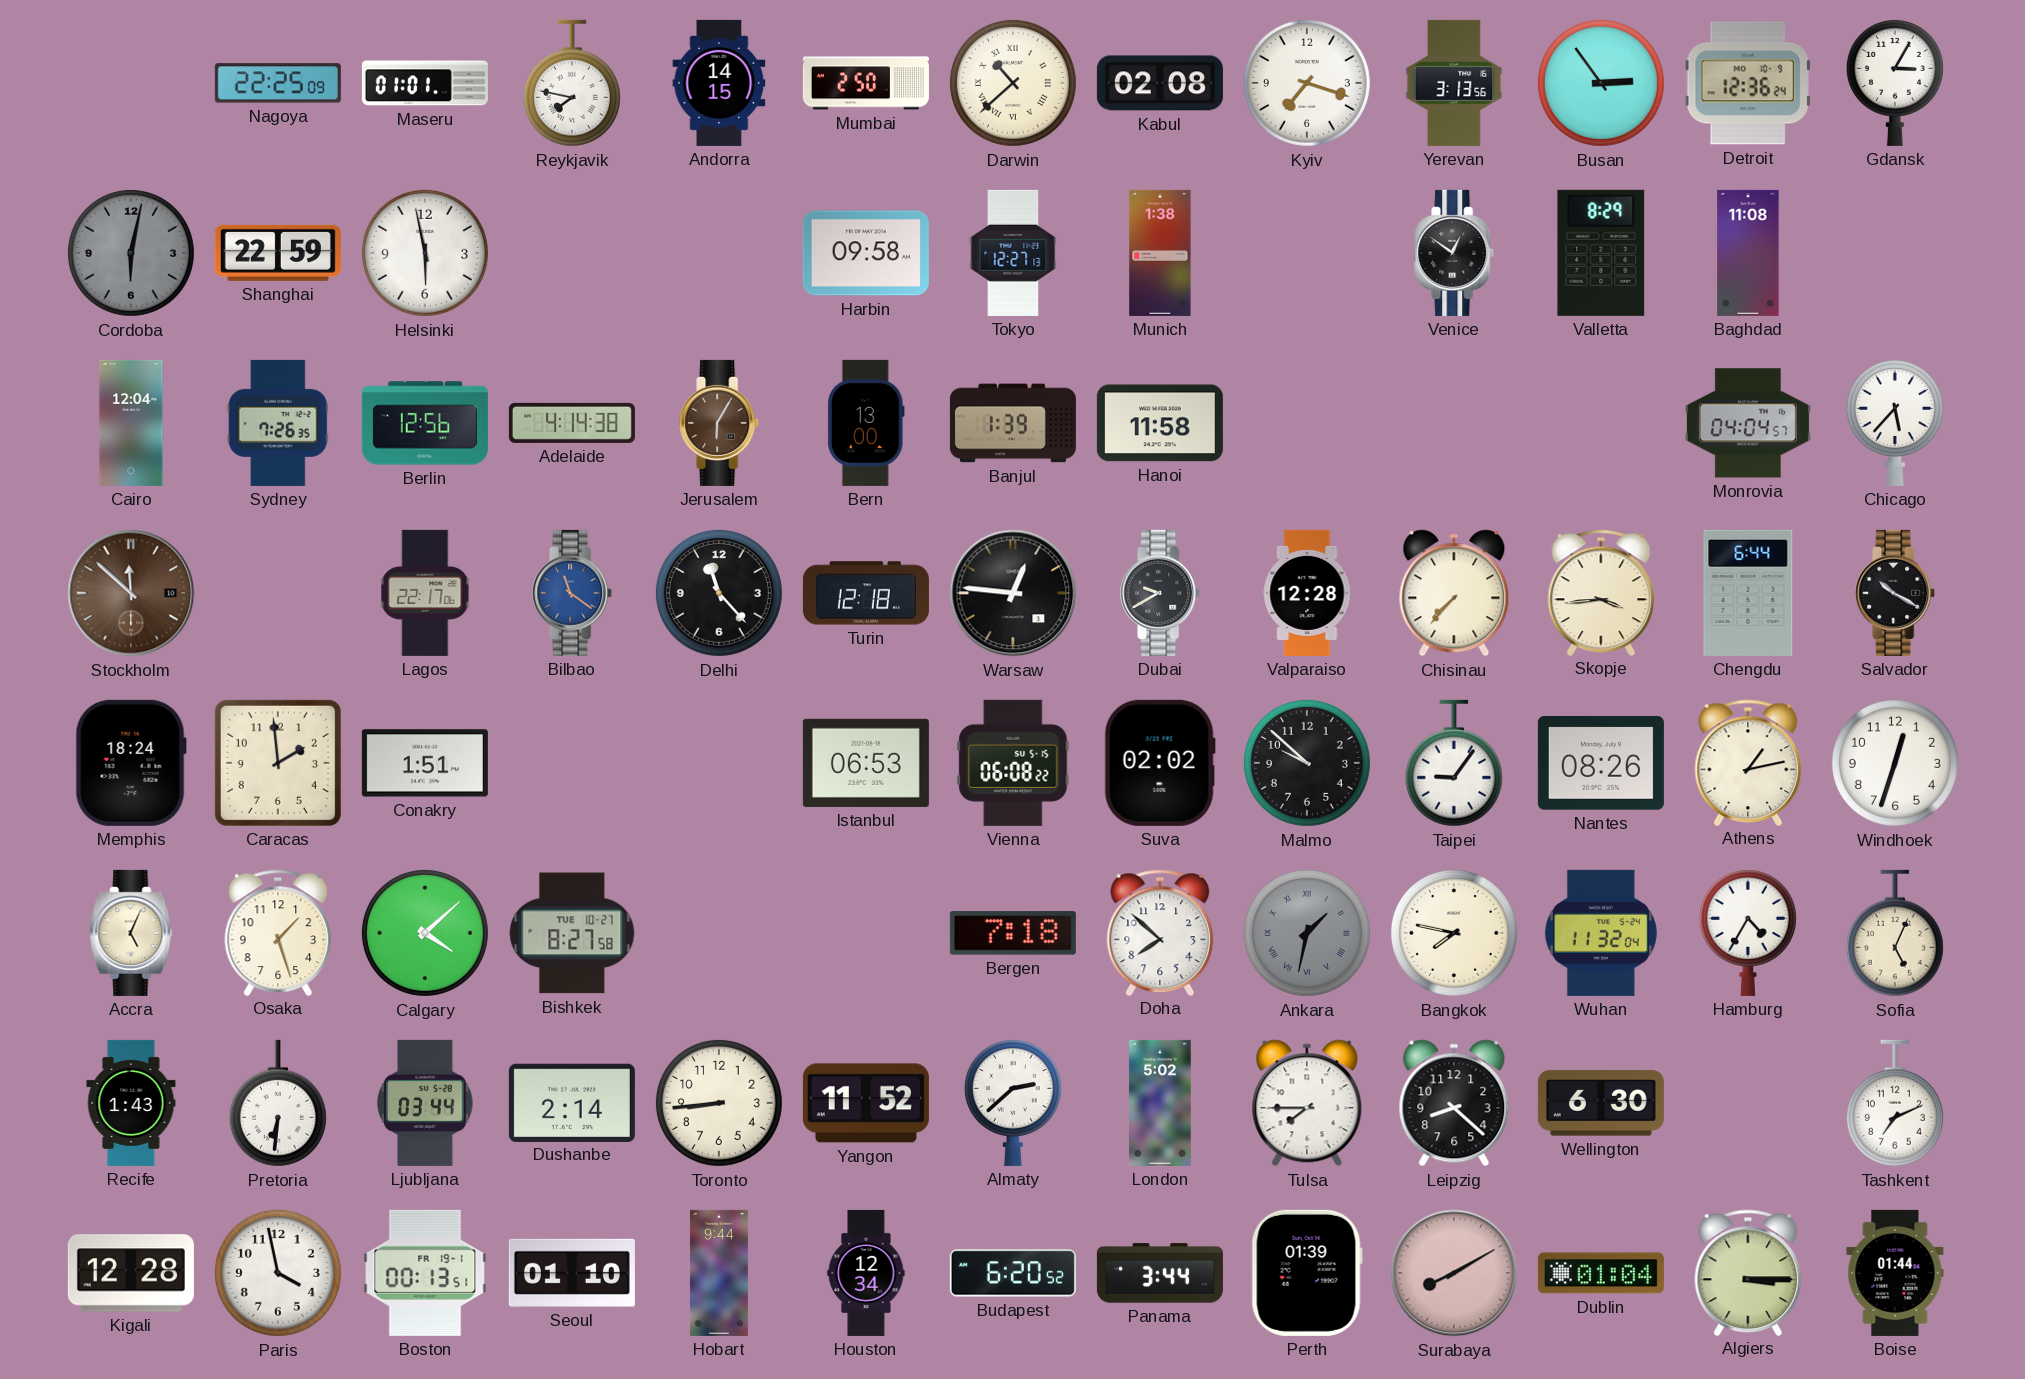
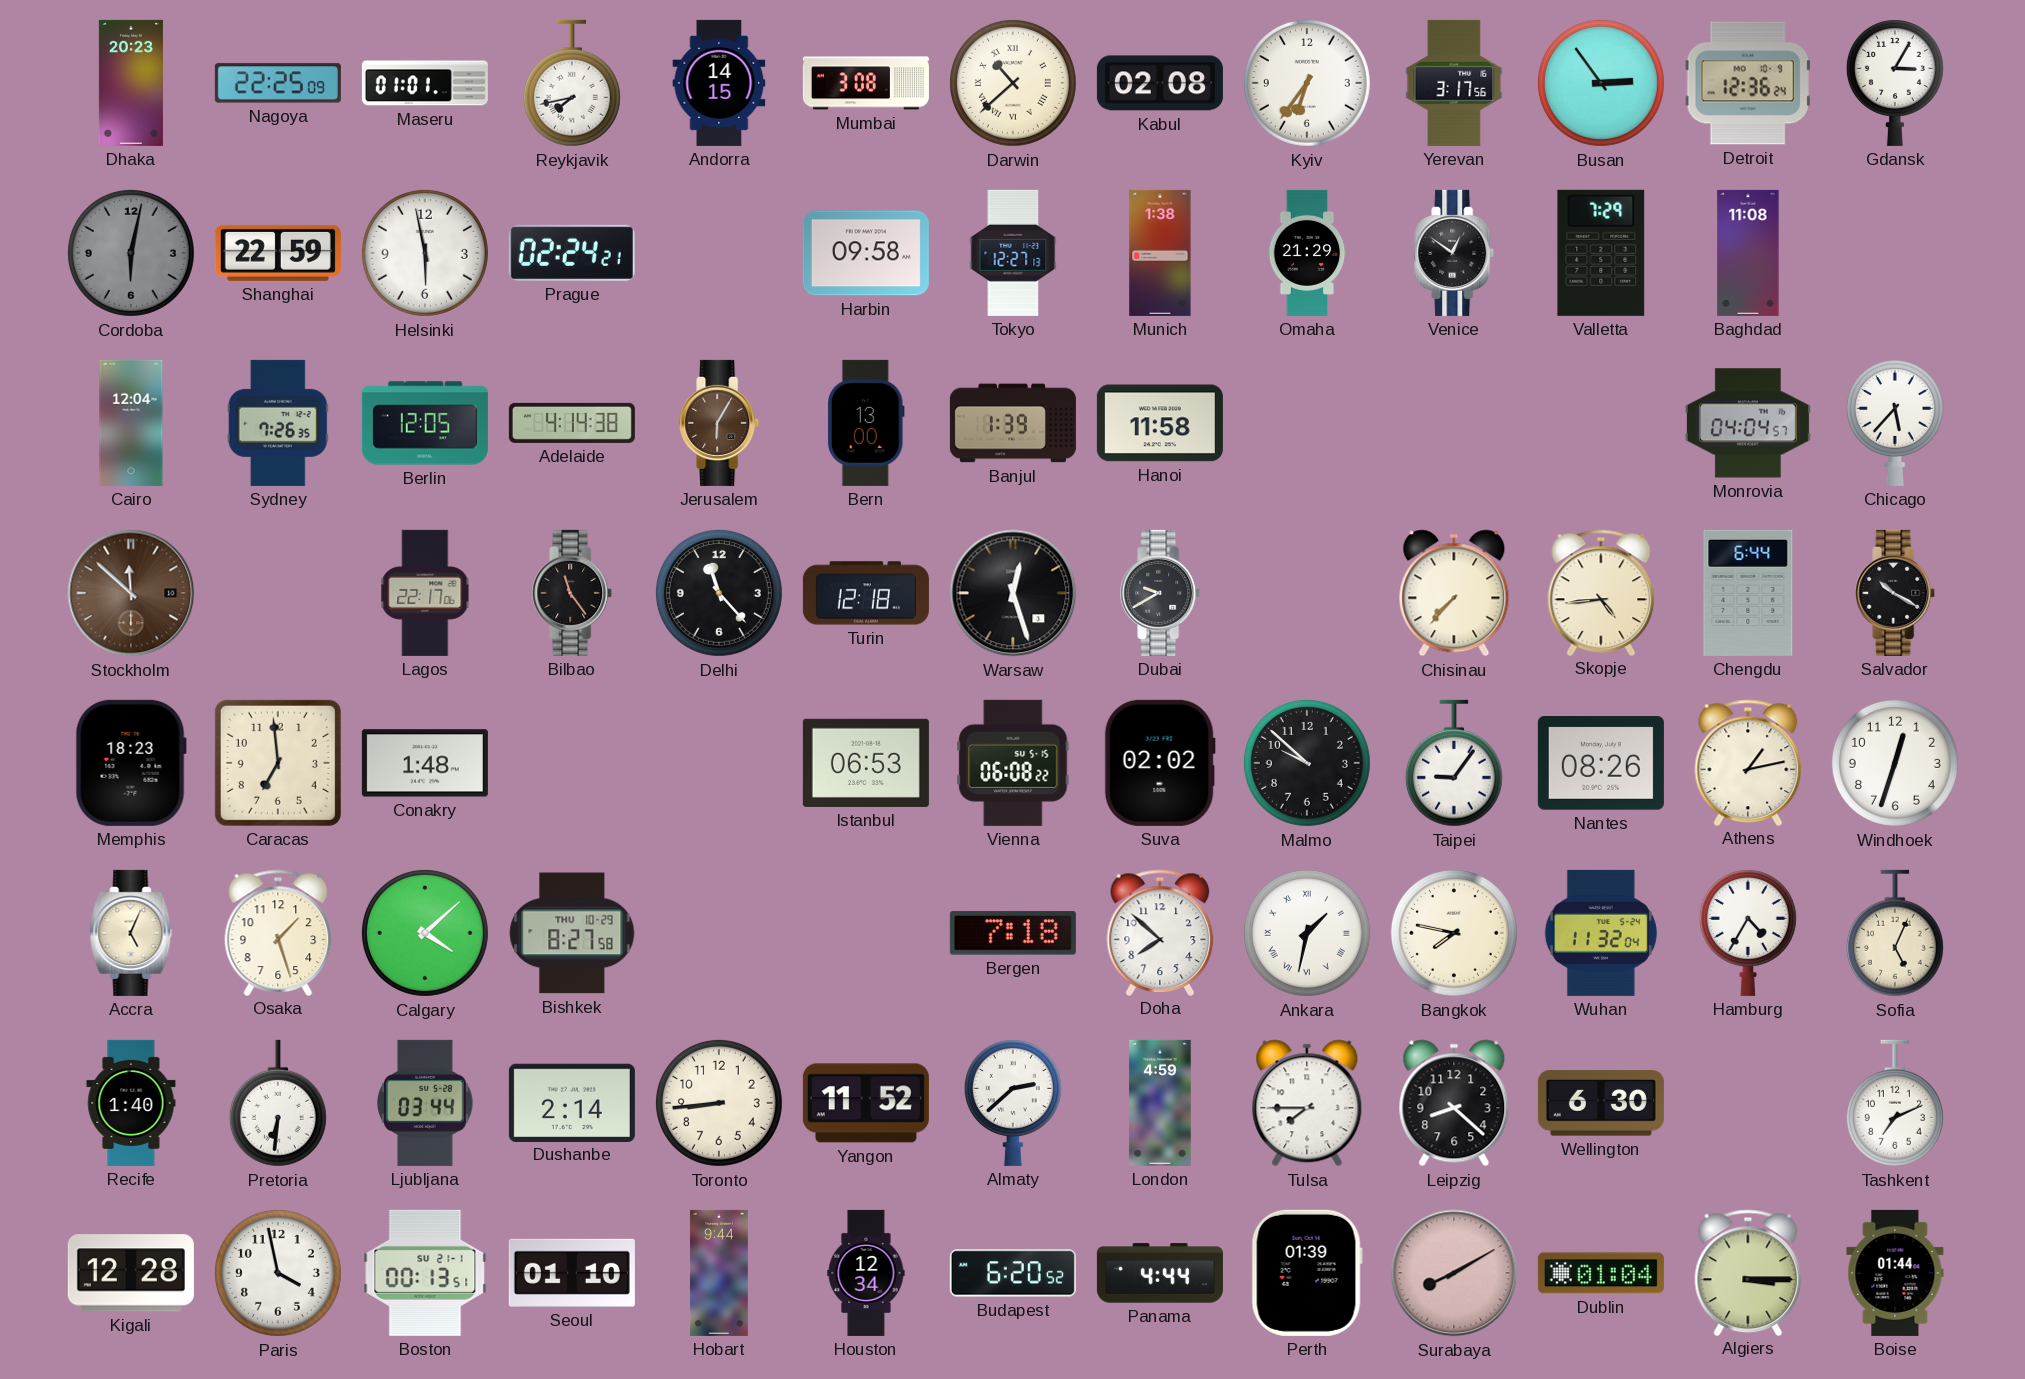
Dhaka: none -> 20:23
Reykjavik: 7:47 -> 7:43
Mumbai: 2:50 -> 3:08
Kyiv: 7:18 -> 6:36
Yerevan: 3:13 -> 3:17
Prague: none -> 02:24
Omaha: none -> 21:29
Valletta: 8:29 -> 7:29
Berlin: 12:56 -> 12:05
Bilbao: 11:21 -> 11:24
Bilbao dial: blue -> black
Warsaw: 12:46 -> 12:27
Valparaiso: 12:28 -> none
Skopje: 3:44 -> 4:44
Memphis: 18:24 -> 18:23
Caracas: 1:59 -> 6:59
Conakry: 1:51 -> 1:48
Bishkek date: TUE 10-27 -> THU 10-29
Ankara dial: grey -> white
Recife: 1:43 -> 1:40
London: 5:02 -> 4:59
Boston date: FR 19-1 -> SU 21-1
Panama: 3:44 -> 4:44
